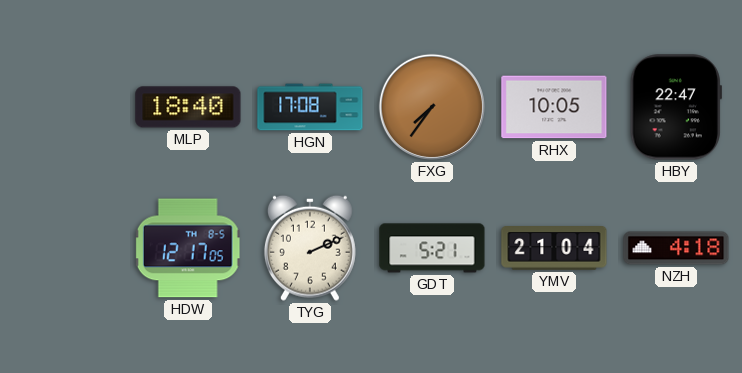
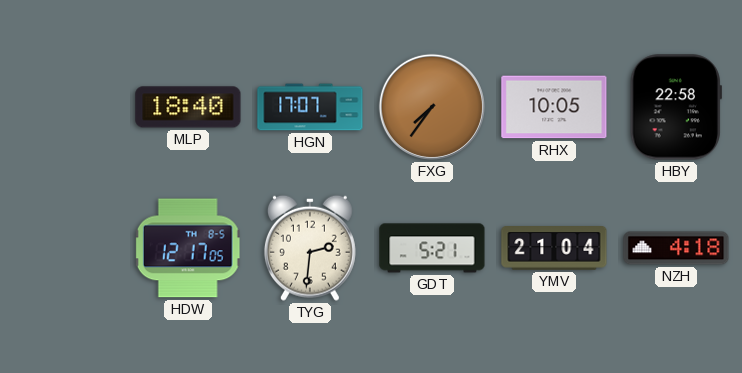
HGN: 17:08 -> 17:07
HBY: 22:47 -> 22:58
TYG: 2:11 -> 2:31
